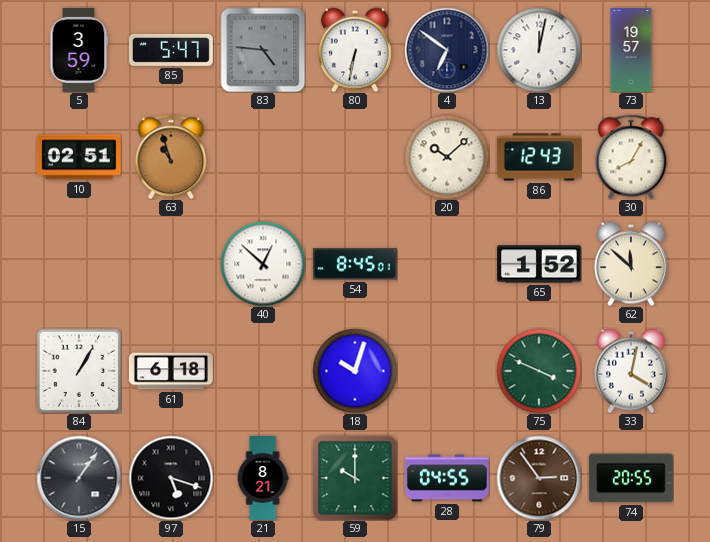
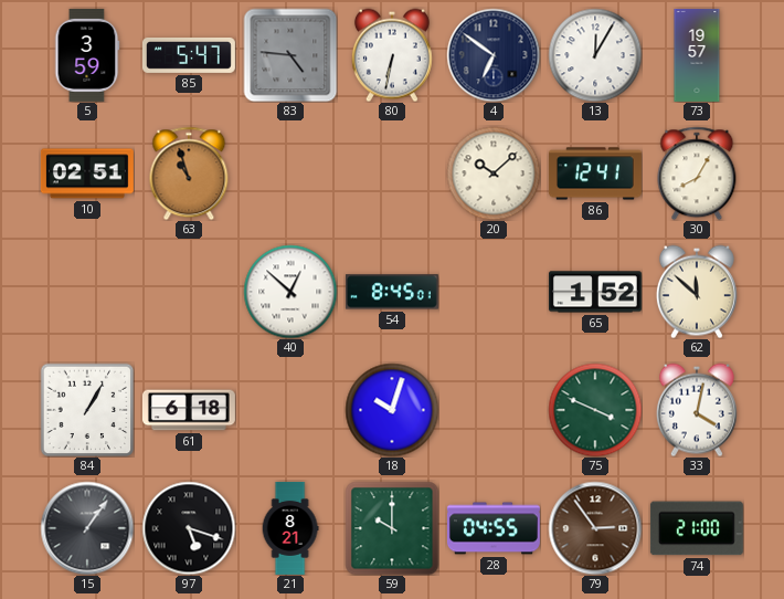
13: 12:02 -> 12:05
86: 12:43 -> 12:41
74: 20:55 -> 21:00
